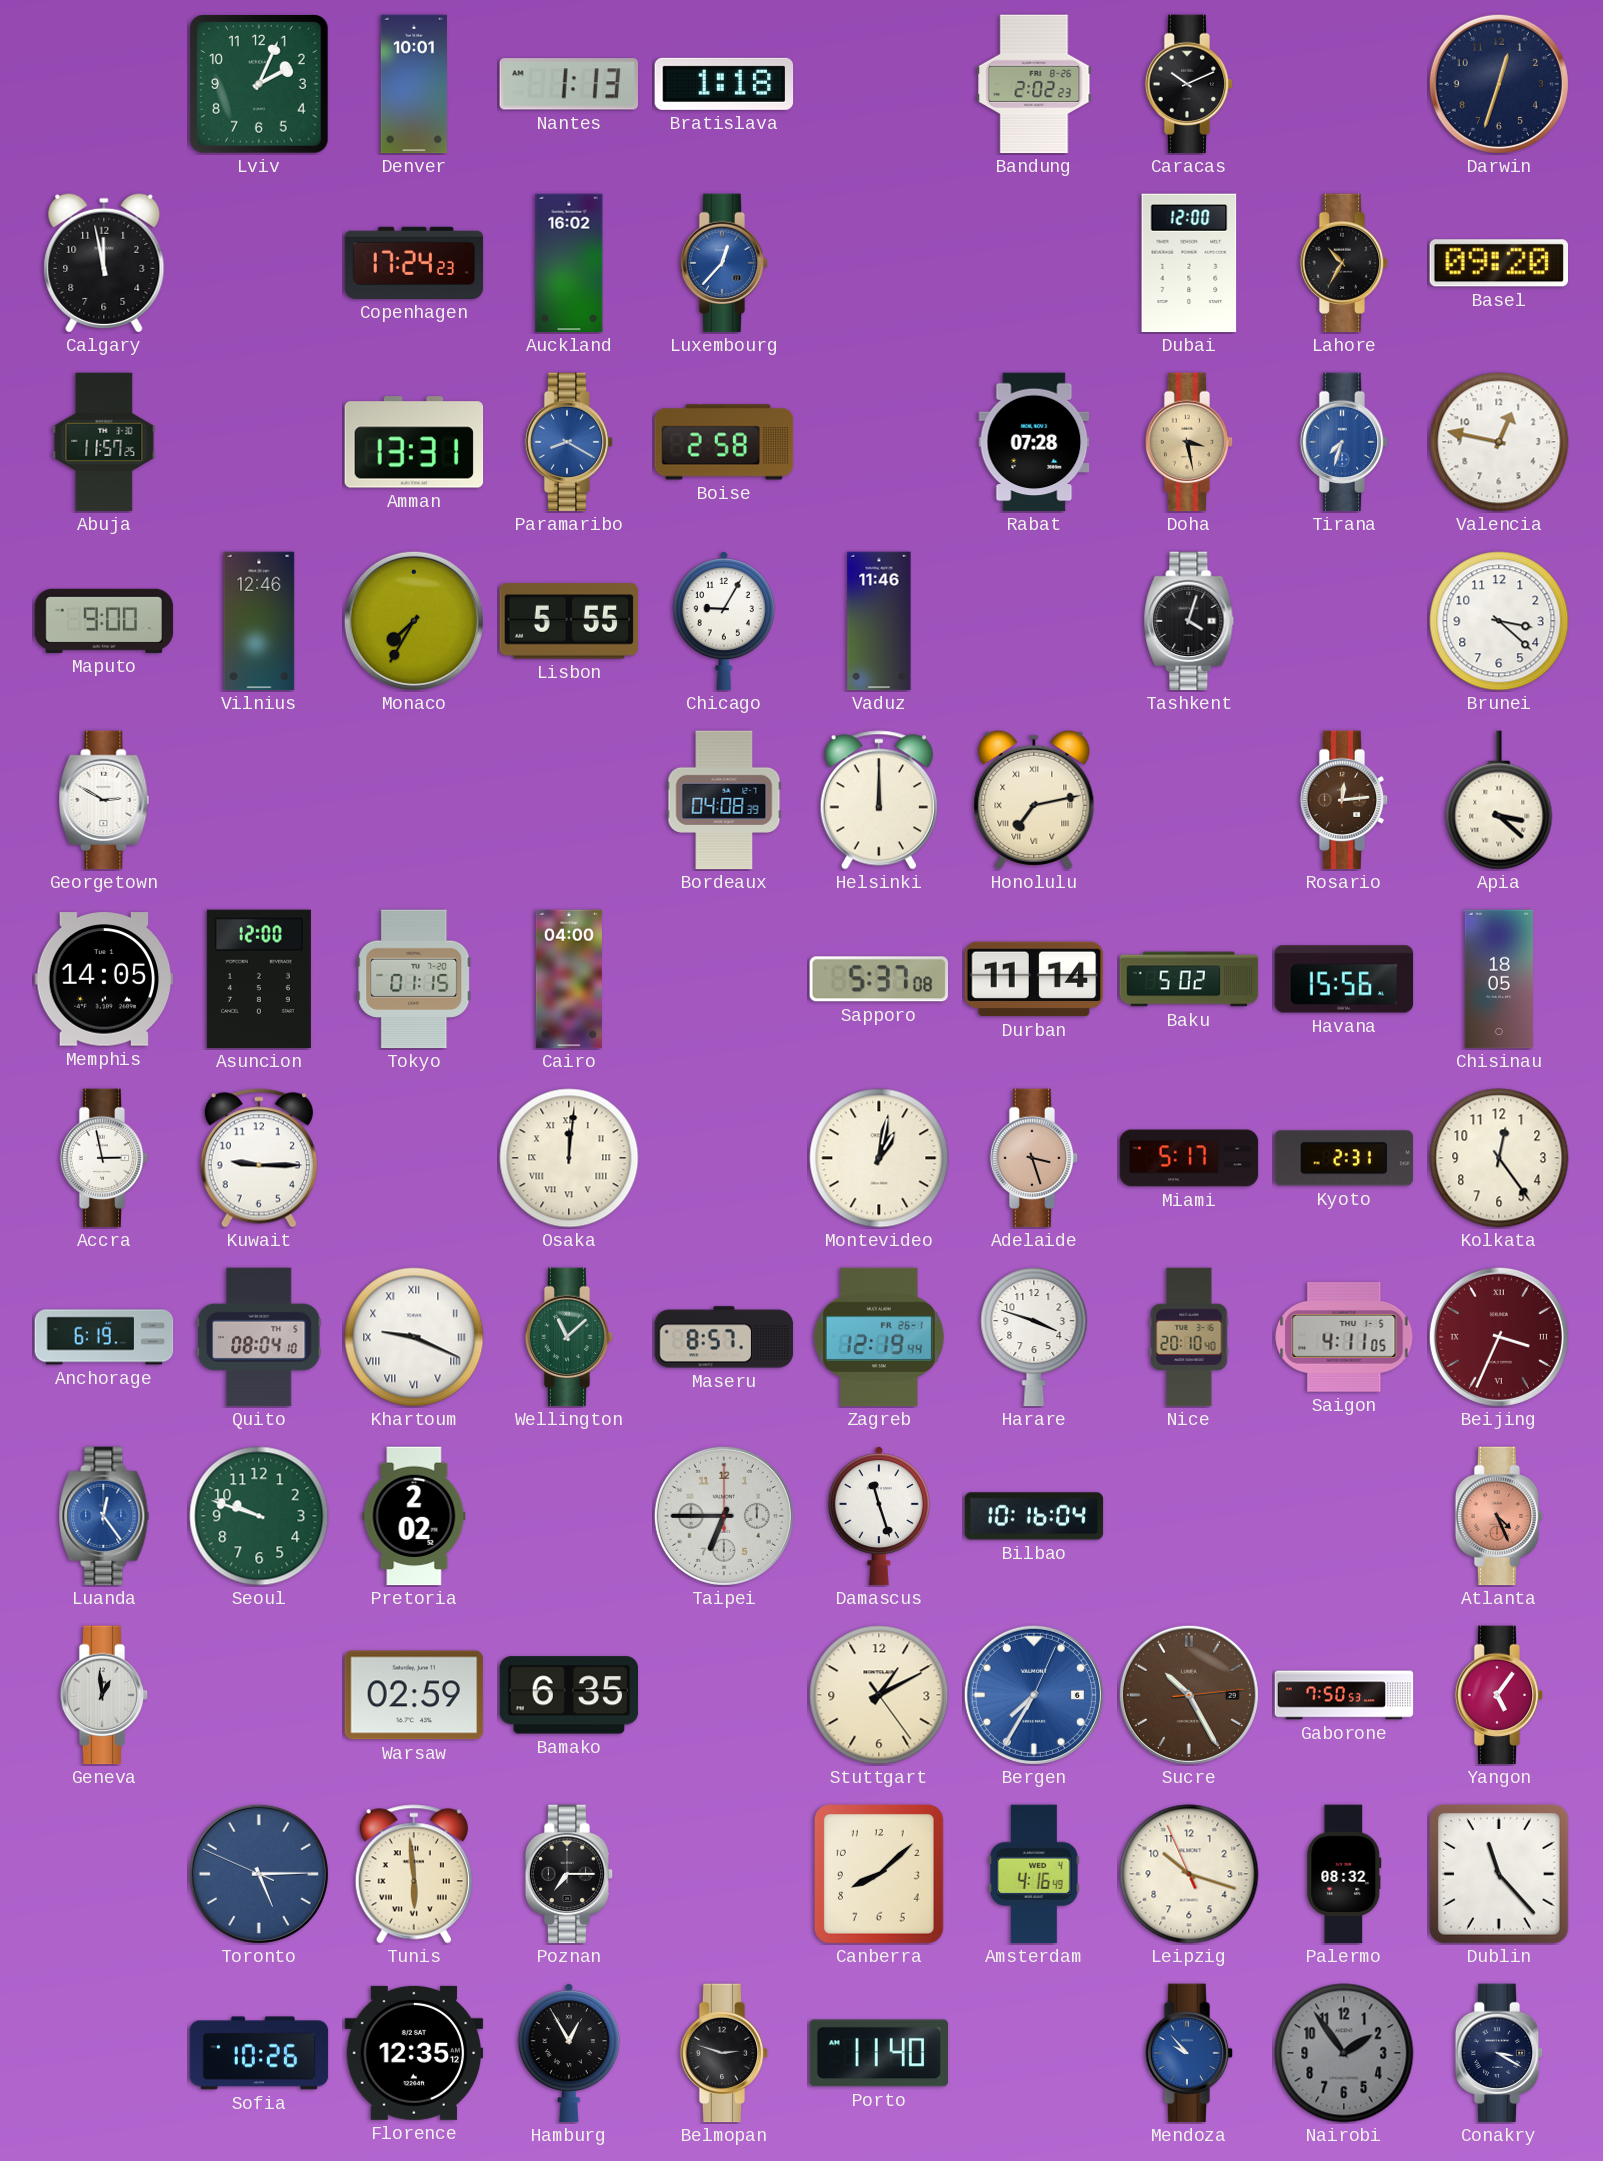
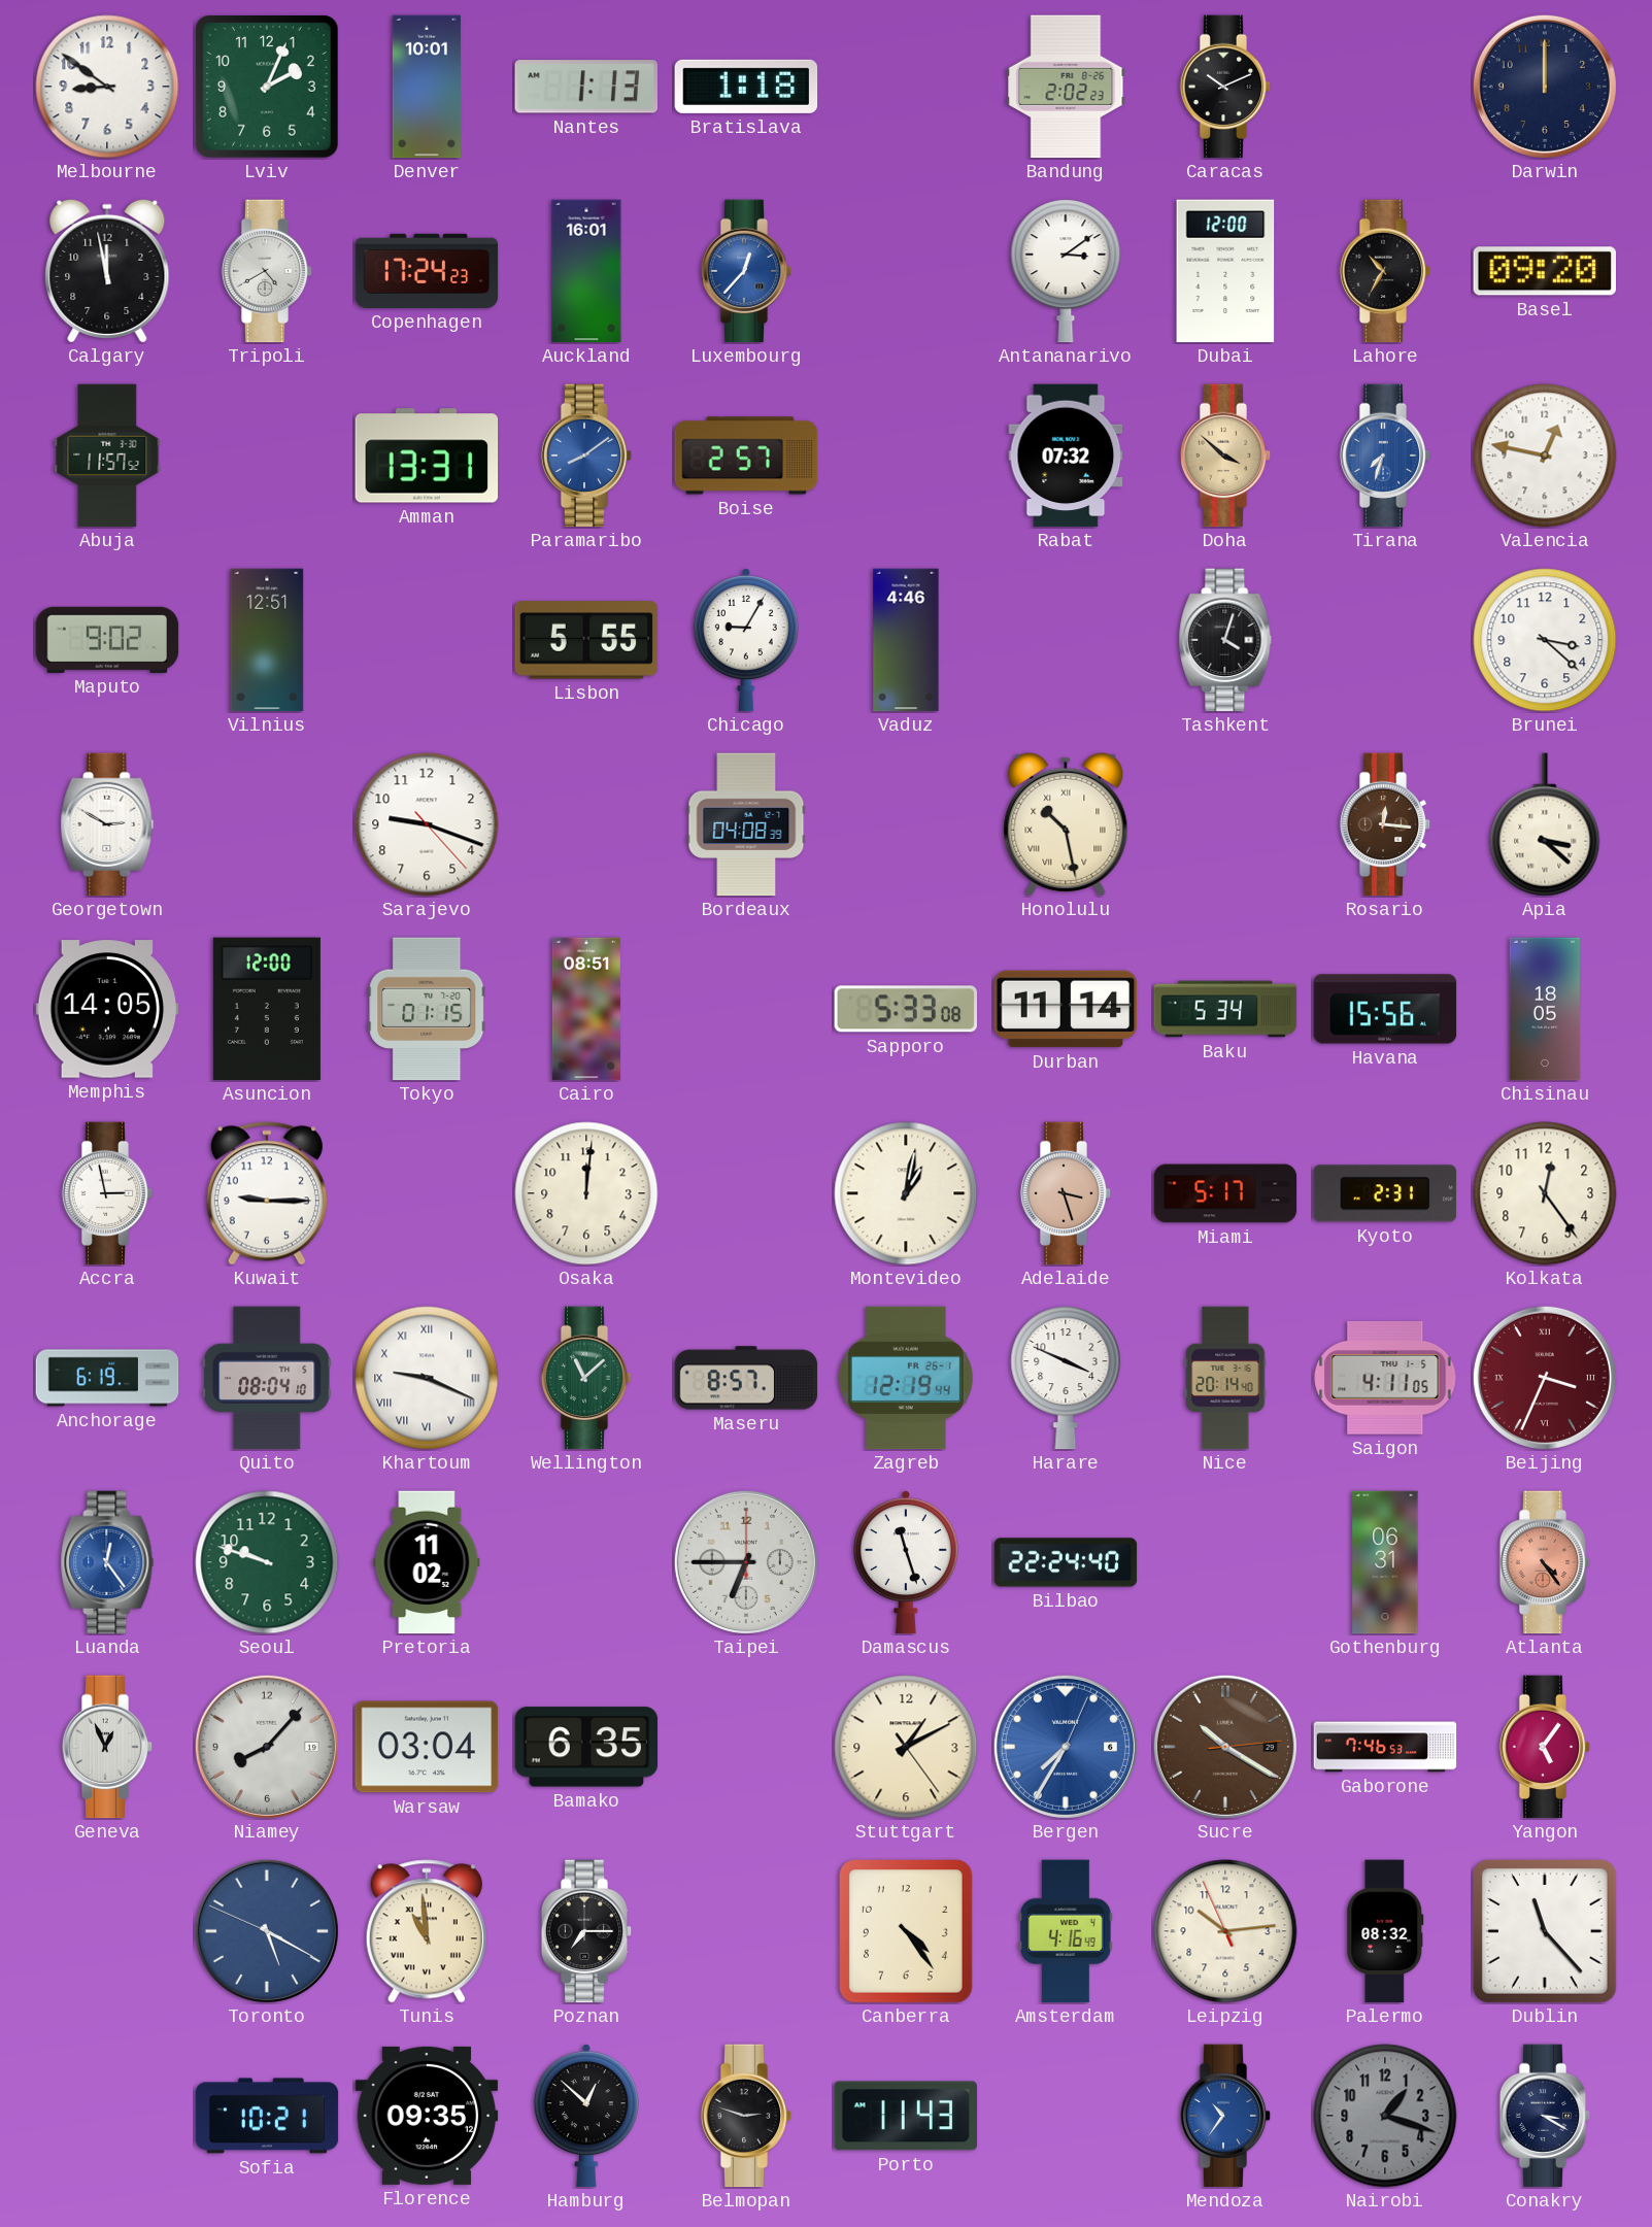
Melbourne: none -> 8:51
Darwin: 12:33 -> 12:00
Tripoli: none -> 4:40
Auckland: 16:02 -> 16:01
Antananarivo: none -> 3:09
Abuja: 11:57:25 -> 11:57:52
Paramaribo: 8:20 -> 8:09
Boise: 2:58 -> 2:57
Rabat: 07:28 -> 07:32
Doha: 3:28 -> 3:52
Maputo: 9:00 -> 9:02
Vilnius: 12:46 -> 12:51
Monaco: 7:35 -> none
Vaduz: 11:46 -> 4:46
Sarajevo: none -> 9:18
Helsinki: 12:00 -> none
Honolulu: 7:13 -> 10:28
Rosario: 12:14 -> 12:16
Cairo: 04:00 -> 08:51
Sapporo: 5:37 -> 5:33
Baku: 5:02 -> 5:34
Osaka numerals: Roman -> Arabic
Harare: 3:48 -> 3:49
Nice: 20:10 -> 20:14
Pretoria: 2:02 -> 11:02
Bilbao: 10:16 -> 22:24
Gothenburg: none -> 06:31
Atlanta: 4:26 -> 4:24
Geneva: 12:59 -> 12:56
Niamey: none -> 8:07
Warsaw: 02:59 -> 03:04
Sucre: 10:25 -> 10:20
Gaborone: 7:50 -> 7:46
Toronto: 5:14 -> 5:19
Tunis: 5:59 -> 10:59
Canberra: 8:08 -> 4:24
Leipzig: 10:17 -> 10:13
Sofia: 10:26 -> 10:21
Florence: 12:35 -> 09:35
Hamburg: 12:55 -> 12:52
Porto: 11:40 -> 11:43
Mendoza: 9:53 -> 10:36
Nairobi: 1:54 -> 1:18
